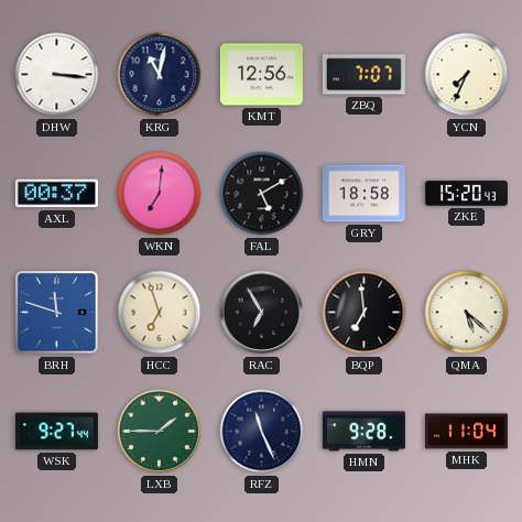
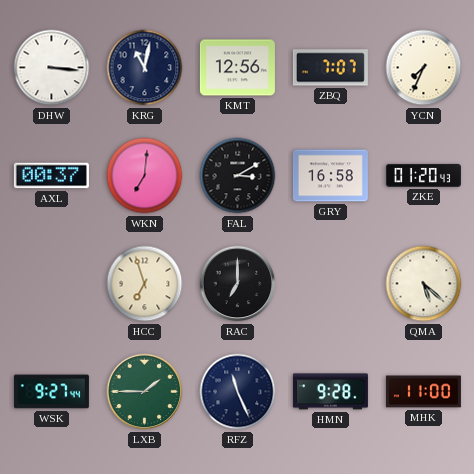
FAL: 5:10 -> 3:10
GRY: 18:58 -> 16:58
ZKE: 15:20 -> 01:20
BRH: 11:48 -> none
RAC: 6:55 -> 7:00
BQP: 6:59 -> none
MHK: 11:04 -> 11:00
